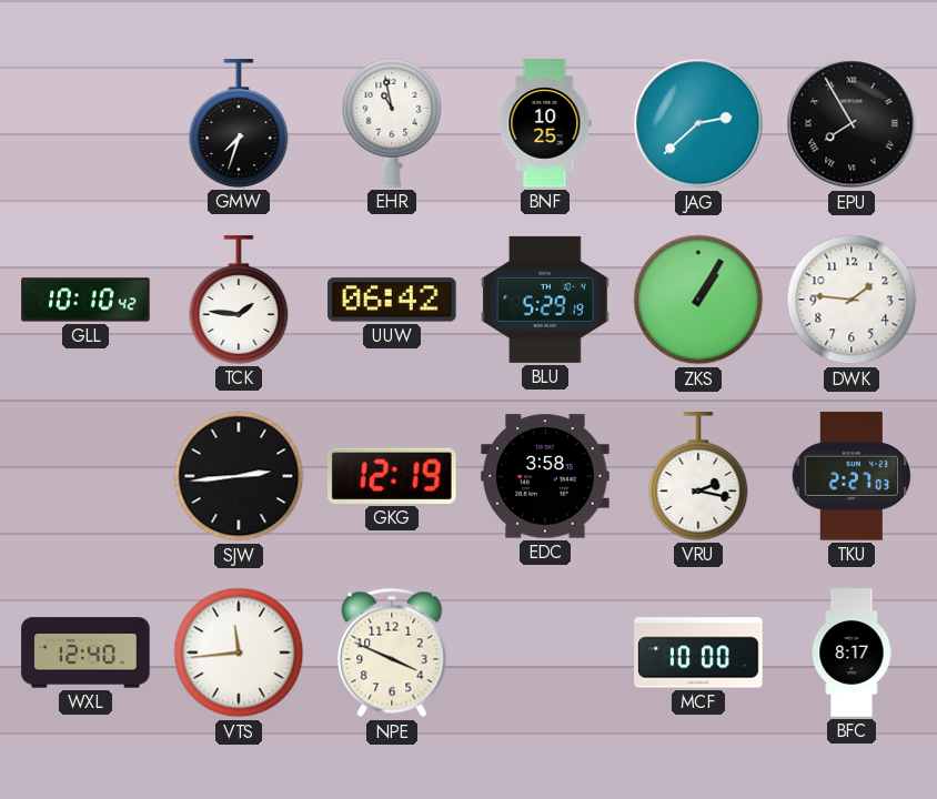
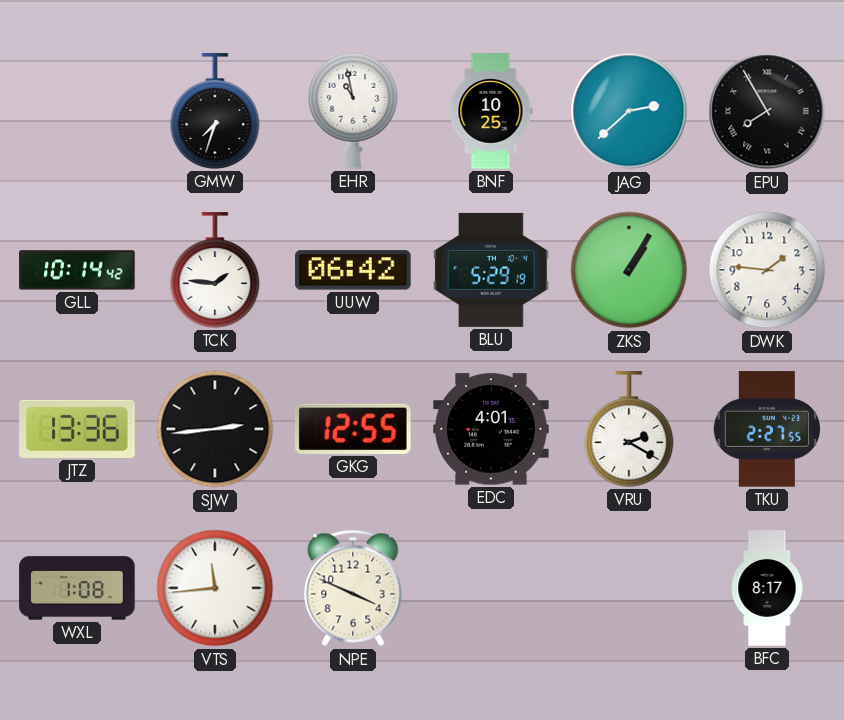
GLL: 10:10 -> 10:14
JTZ: none -> 13:36
GKG: 12:19 -> 12:55
EDC: 3:58 -> 4:01
VRU: 2:17 -> 2:20
TKU: 2:27:03 -> 2:27:55
WXL: 12:40 -> 1:08
MCF: 10:00 -> none
